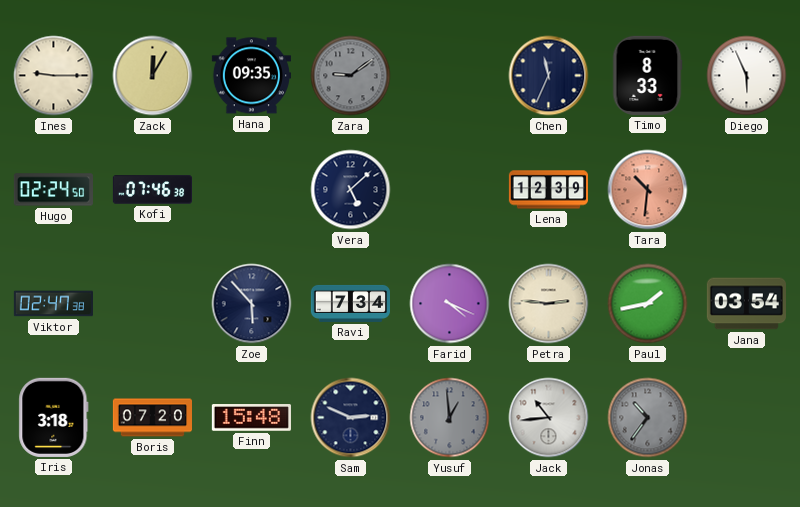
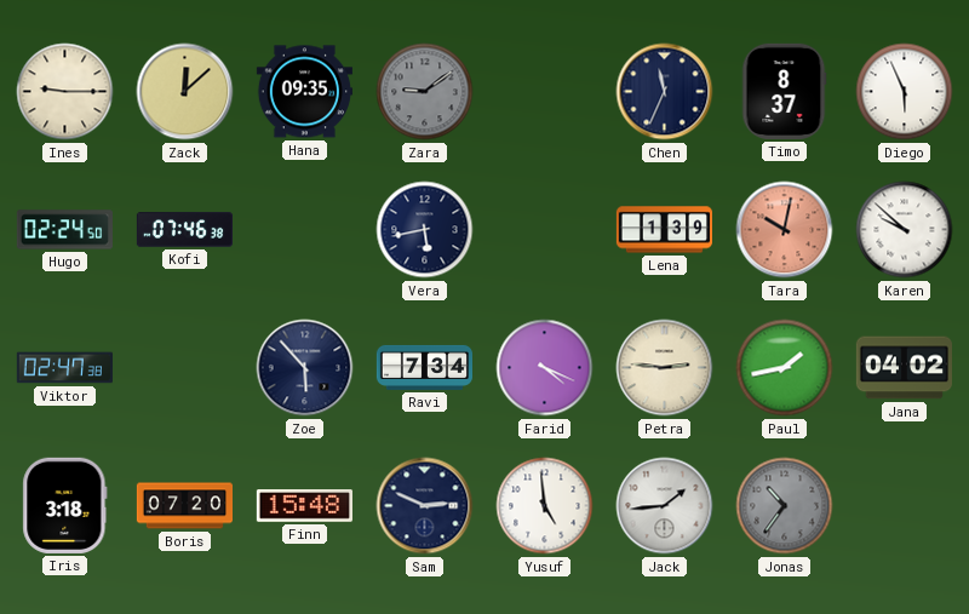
Zack: 12:05 -> 12:08
Timo: 8:33 -> 8:37
Vera: 5:08 -> 5:43
Lena: 12:39 -> 1:39
Tara: 10:31 -> 10:02
Karen: none -> 9:52
Jana: 03:54 -> 04:02
Yusuf: 12:59 -> 4:59
Yusuf dial: grey -> white
Jack: 10:44 -> 1:44
